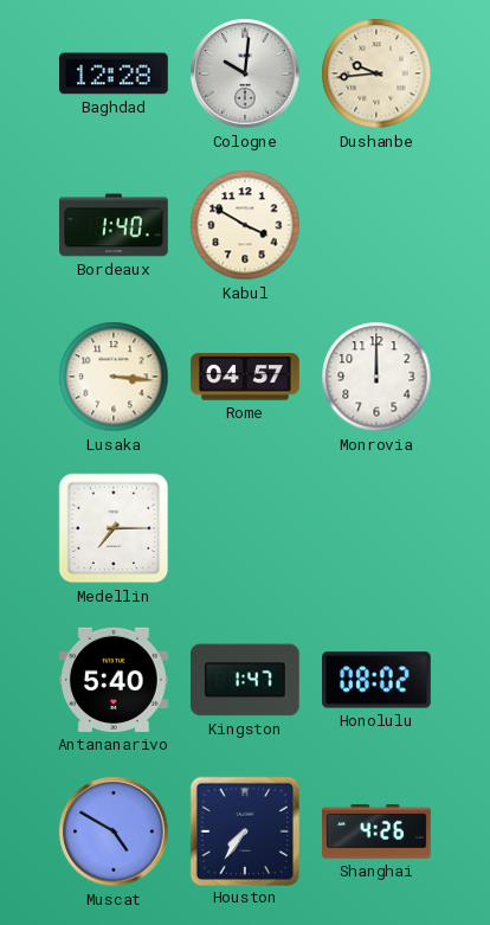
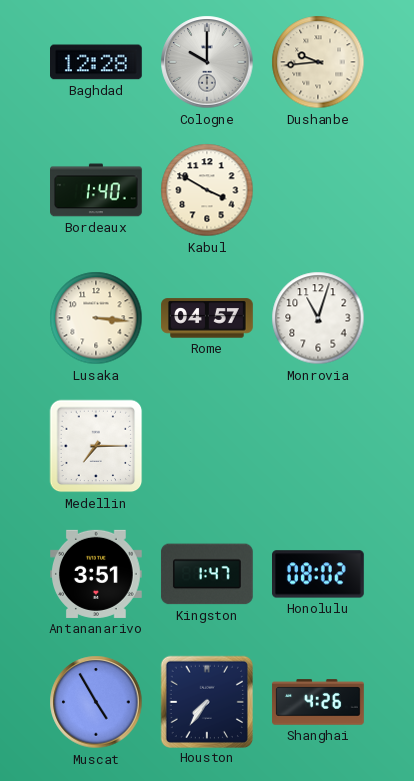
Cologne: 10:01 -> 10:00
Monrovia: 12:00 -> 11:03
Antananarivo: 5:40 -> 3:51
Muscat: 4:50 -> 4:55
